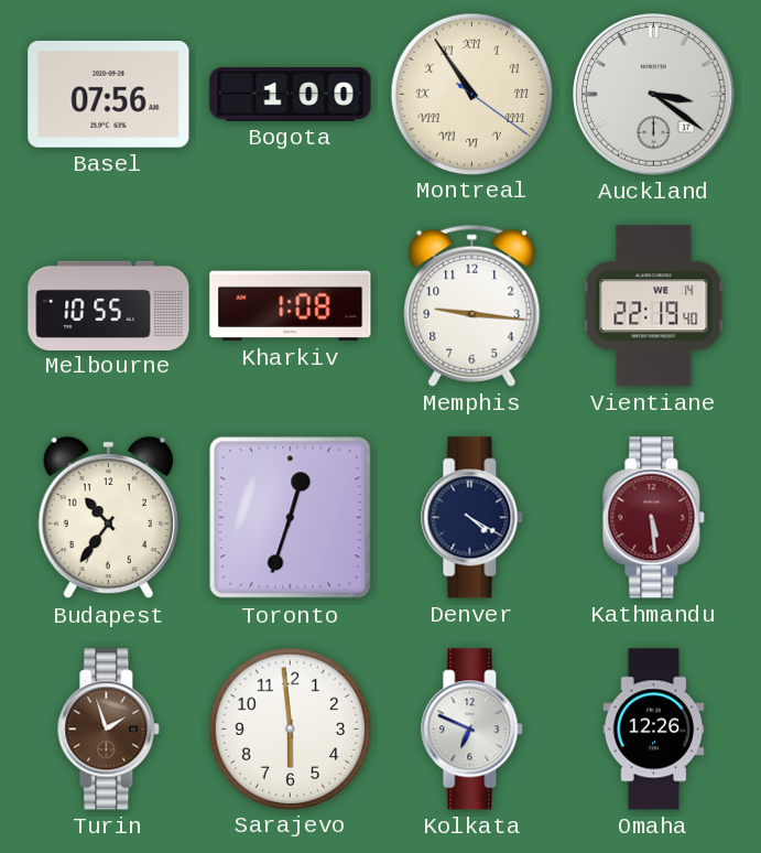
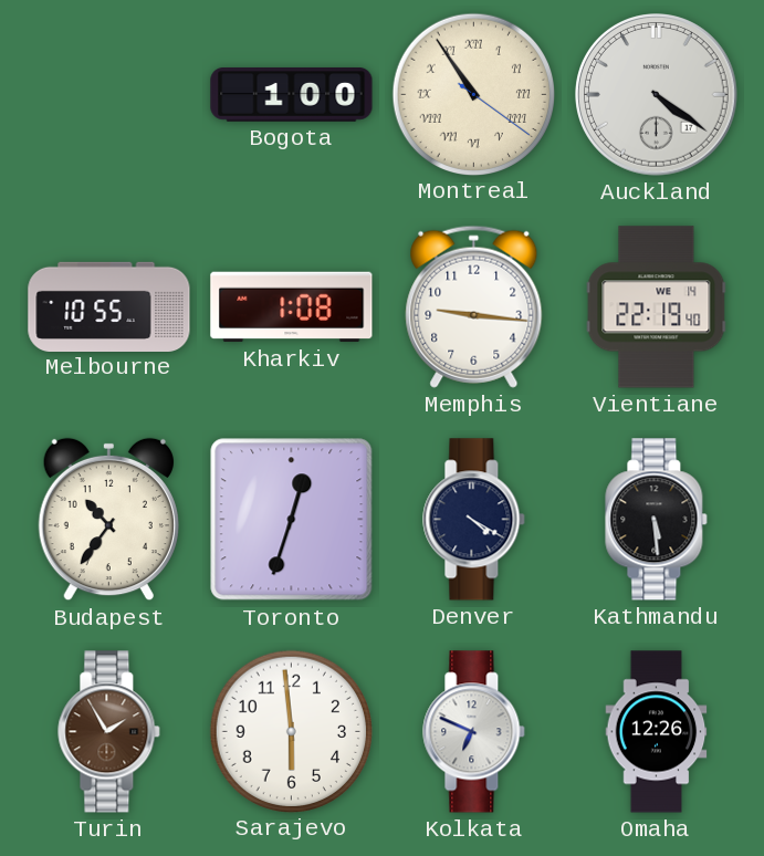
Basel: 07:56 -> none
Auckland: 3:21 -> 4:21
Kathmandu dial: burgundy -> black
Turin: 1:57 -> 1:55
